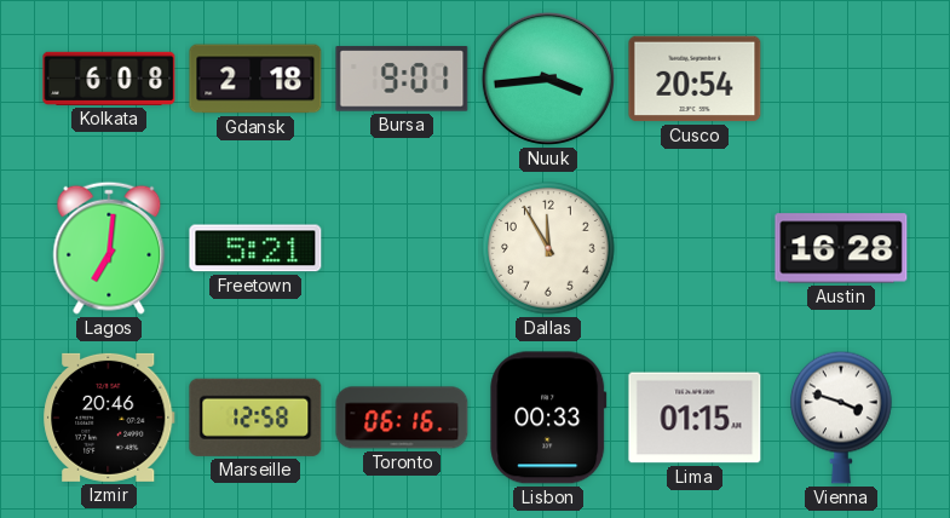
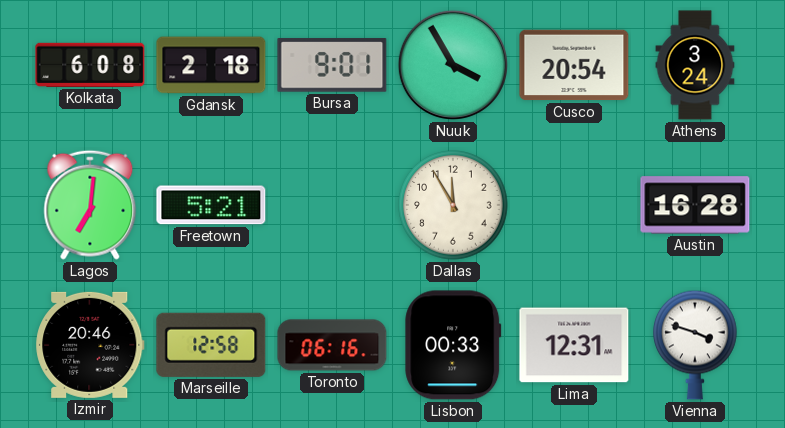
Nuuk: 3:44 -> 3:55
Athens: none -> 3:24
Lima: 01:15 -> 12:31
